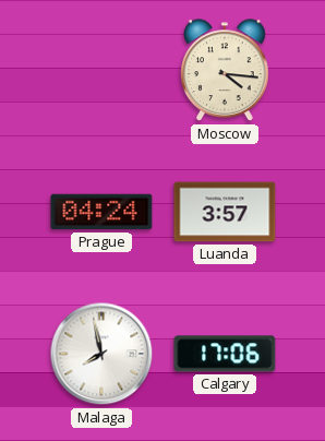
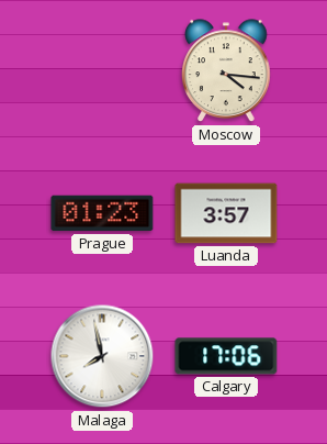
Prague: 04:24 -> 01:23
